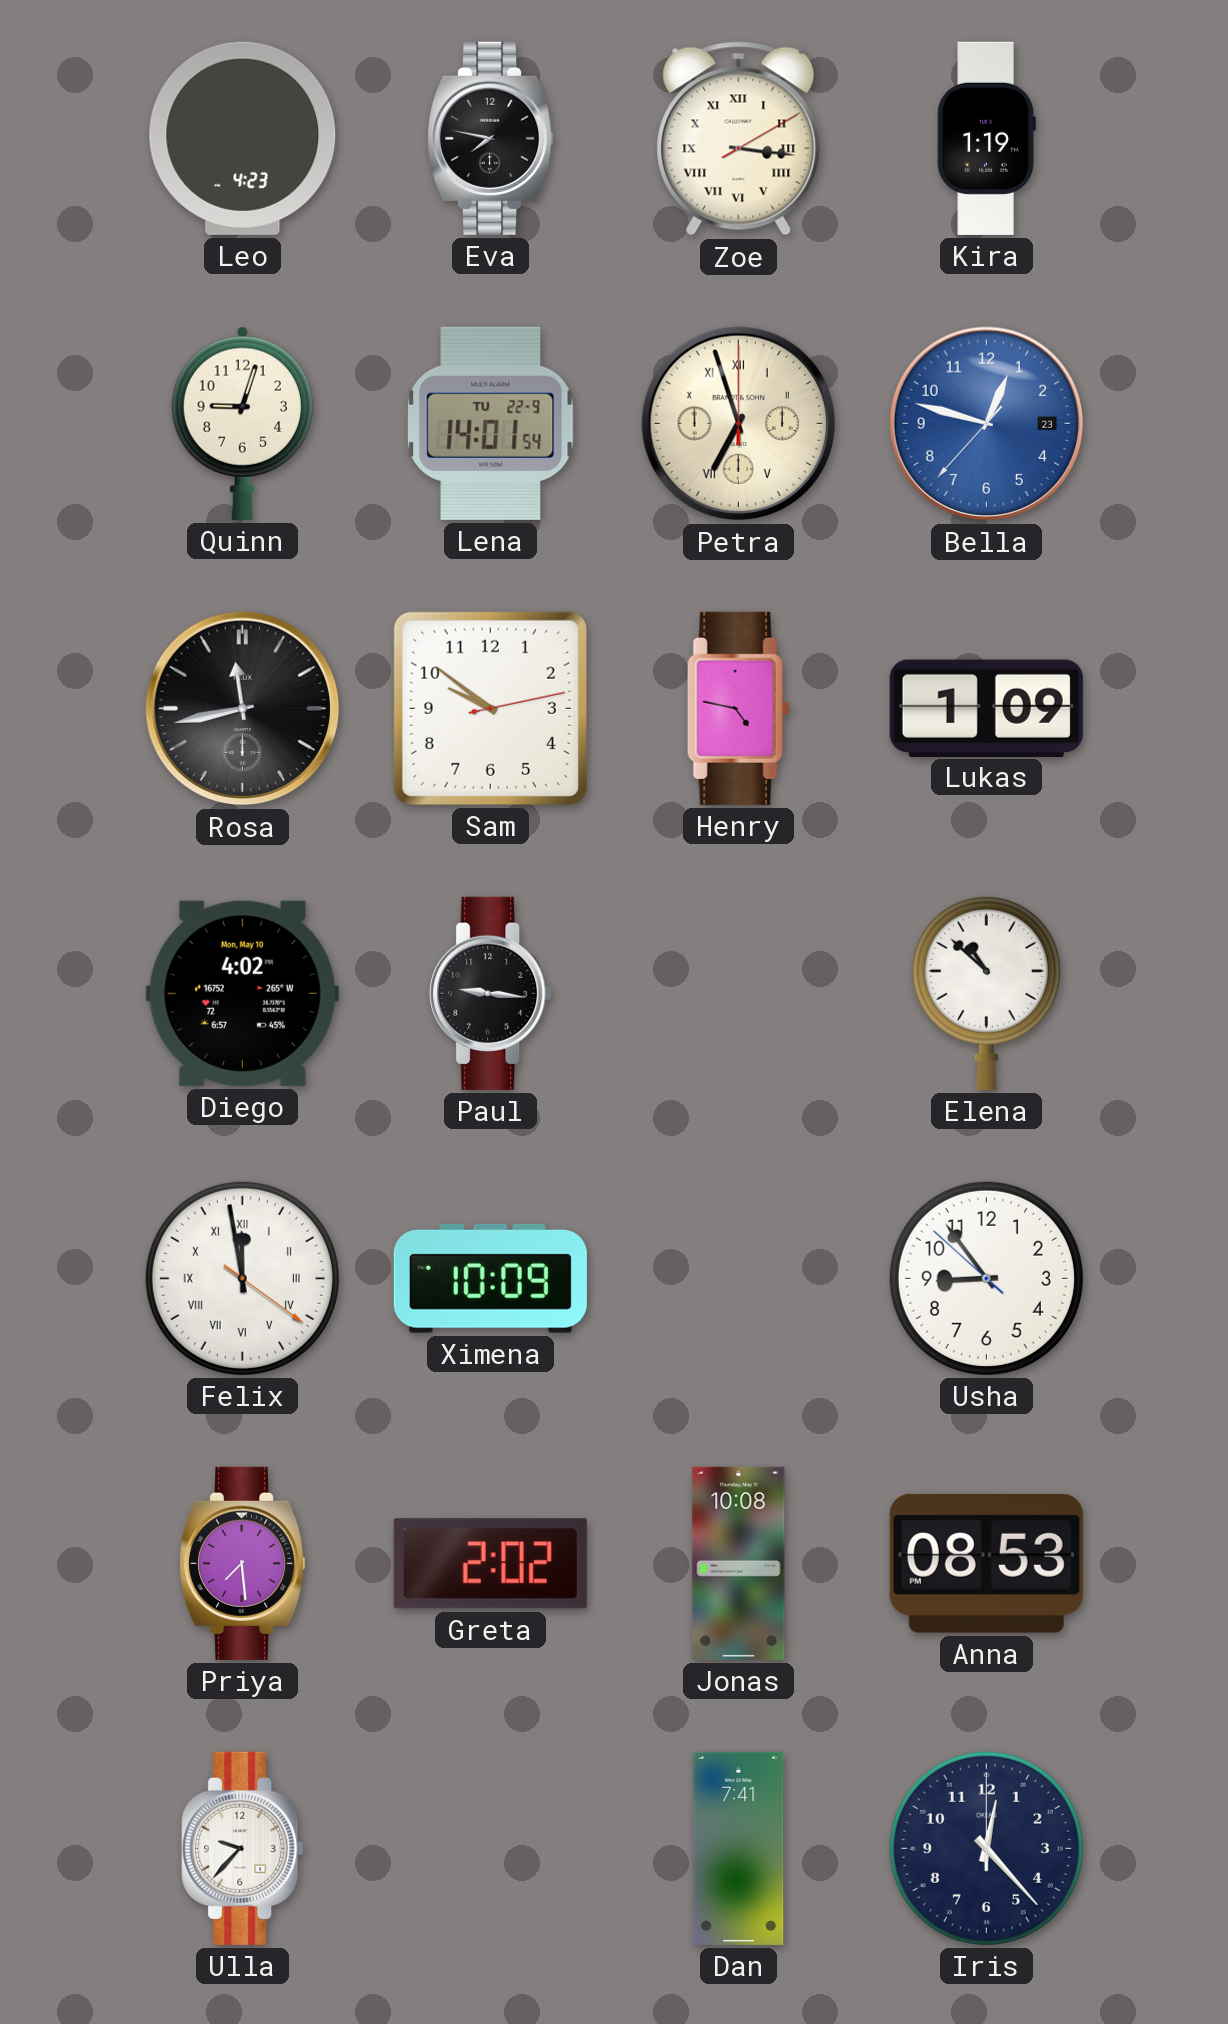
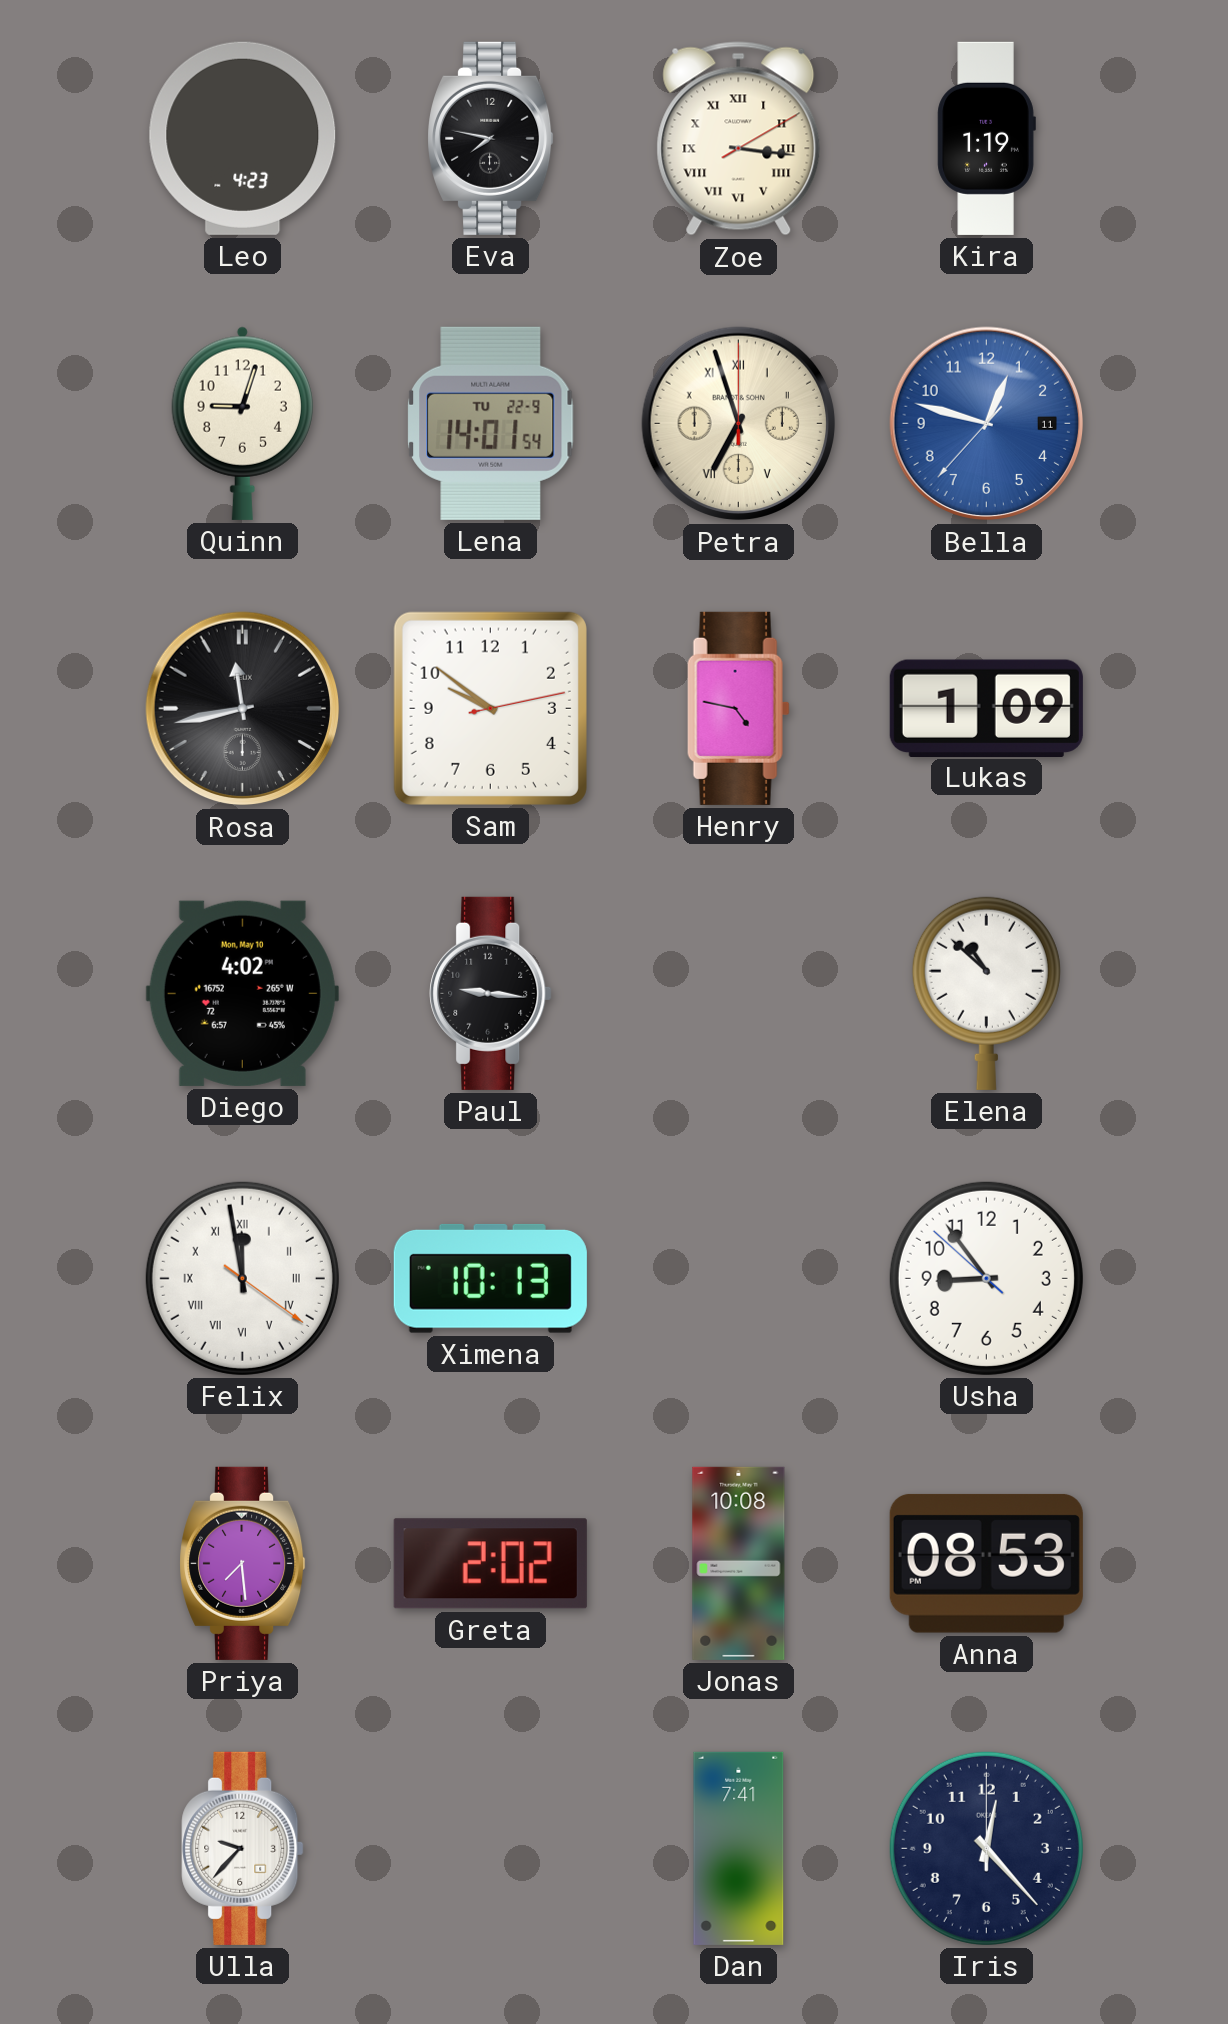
Bella date: 23 -> 11
Ximena: 10:09 -> 10:13
